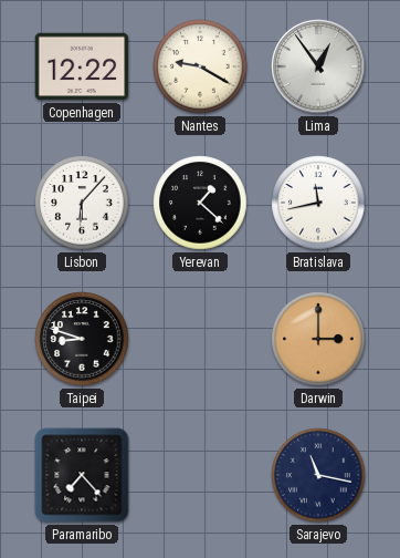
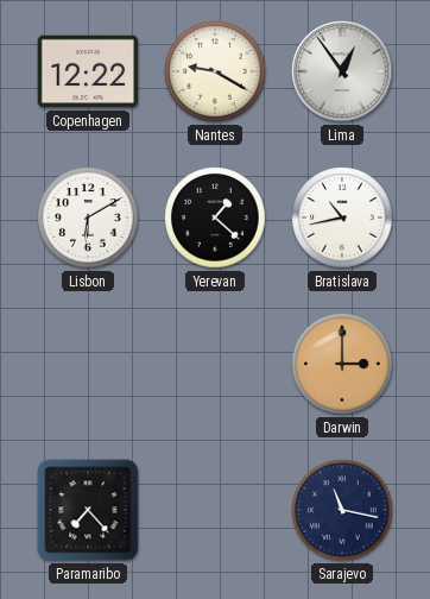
Lisbon: 6:07 -> 6:10
Bratislava: 11:43 -> 10:43
Taipei: 8:48 -> none
